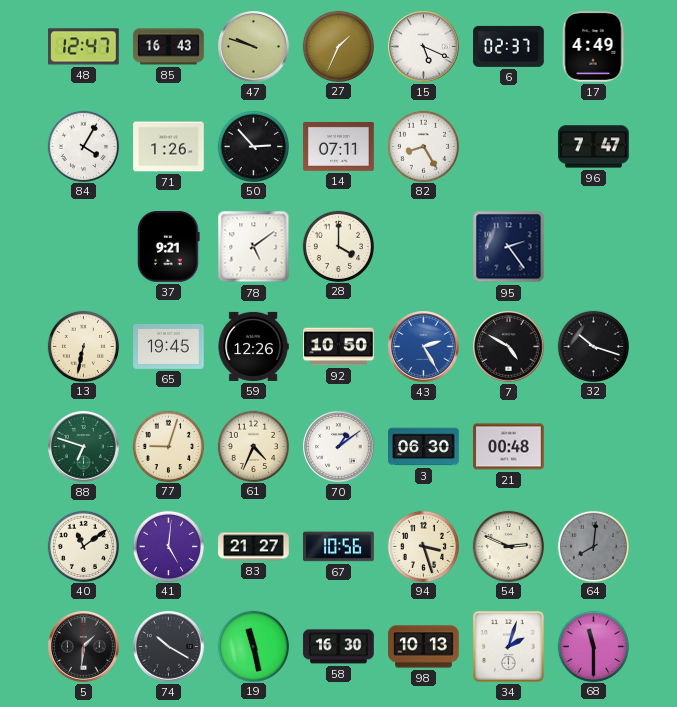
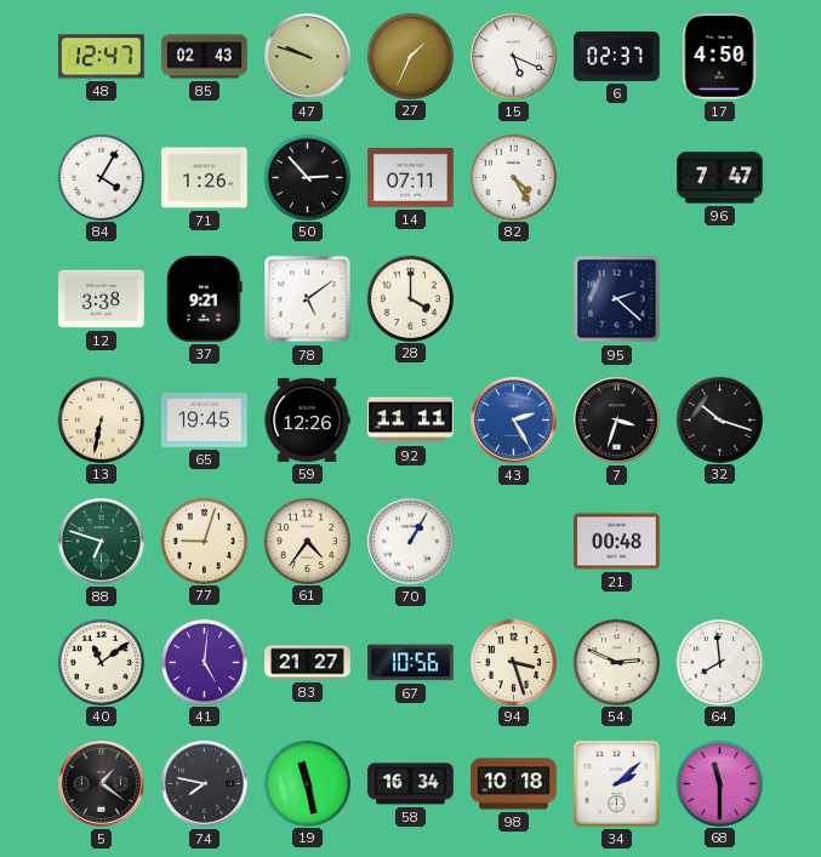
85: 16:43 -> 02:43
17: 4:49 -> 4:50
82: 8:25 -> 4:25
12: none -> 3:38
95: 2:24 -> 2:22
92: 10:50 -> 11:11
7: 4:50 -> 3:33
61: 4:34 -> 4:36
70: 1:09 -> 1:05
3: 06:30 -> none
64: 8:01 -> 7:59
64 dial: grey -> white
5: 1:31 -> 1:21
74: 10:20 -> 7:47
58: 16:30 -> 16:34
98: 10:13 -> 10:18
34: 2:03 -> 2:08
